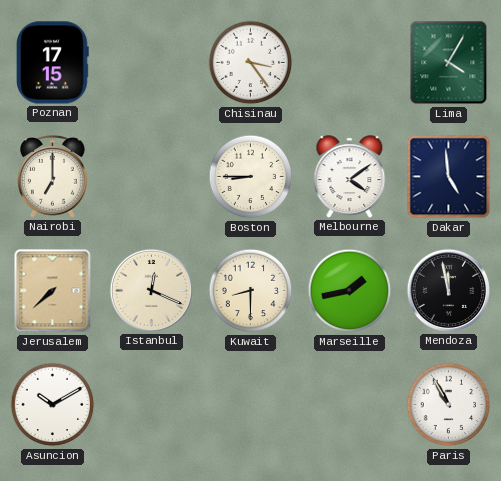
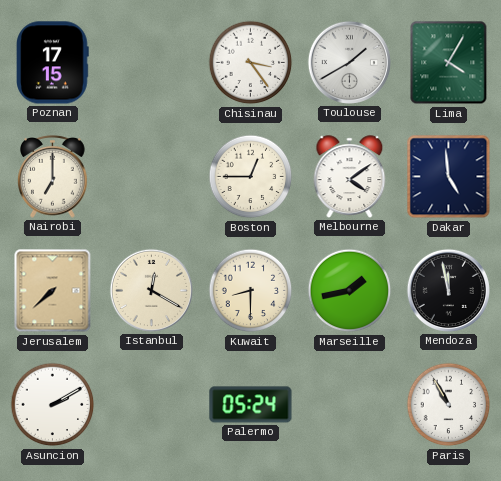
Toulouse: none -> 1:40
Boston: 8:45 -> 12:45
Istanbul: 12:19 -> 12:20
Asuncion: 10:10 -> 2:10
Palermo: none -> 05:24
